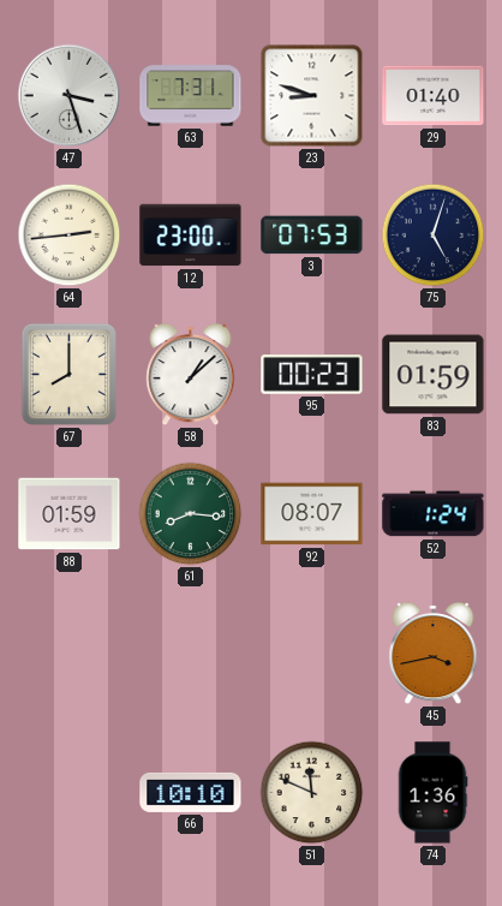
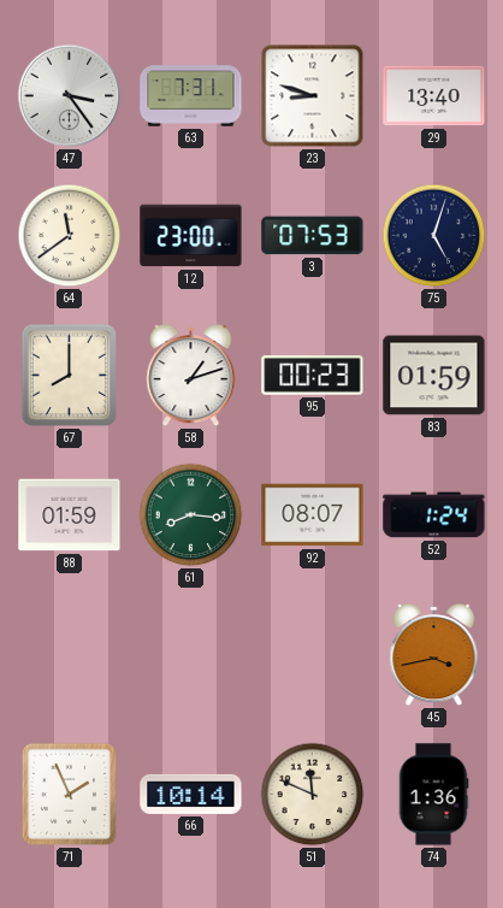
47: 3:27 -> 3:24
29: 01:40 -> 13:40
64: 2:44 -> 11:39
58: 1:08 -> 1:12
71: none -> 1:56
66: 10:10 -> 10:14
